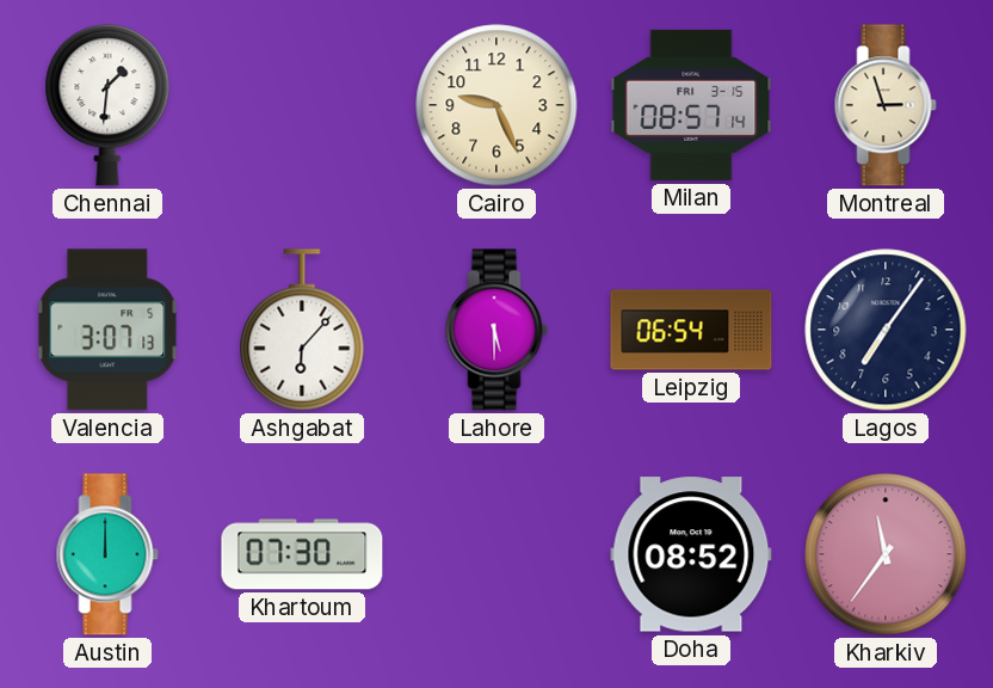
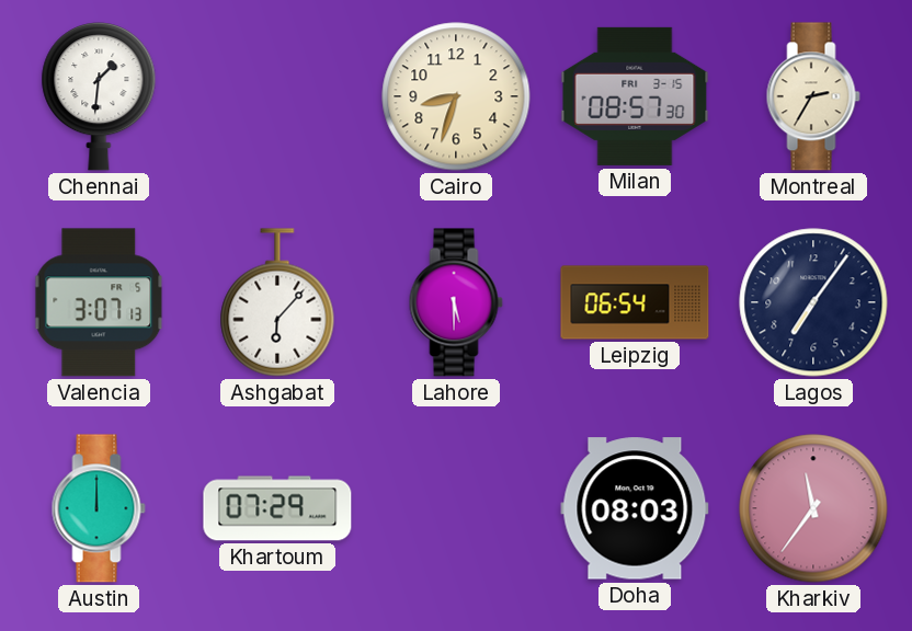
Cairo: 9:26 -> 8:33
Milan: 08:57:14 -> 08:57:30
Montreal: 2:57 -> 2:35
Khartoum: 07:30 -> 07:29
Doha: 08:52 -> 08:03
